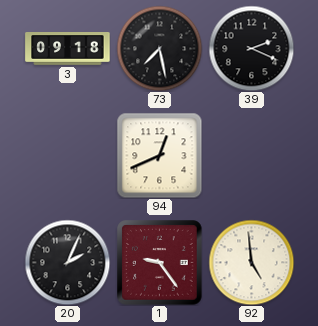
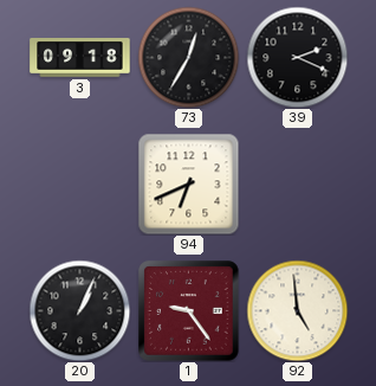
73: 7:28 -> 12:35
94: 12:41 -> 6:41
20: 2:04 -> 1:04
